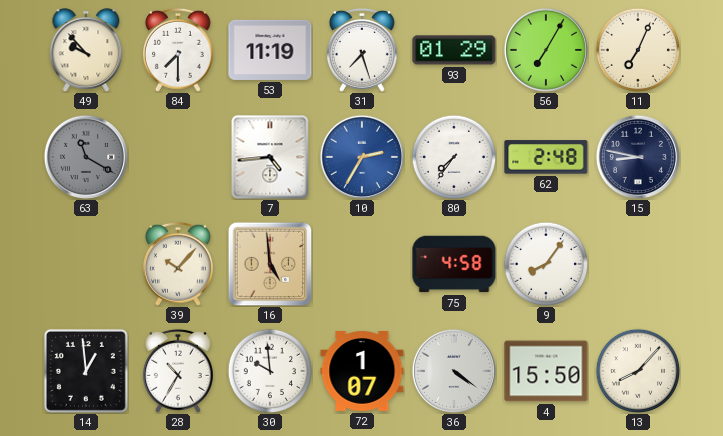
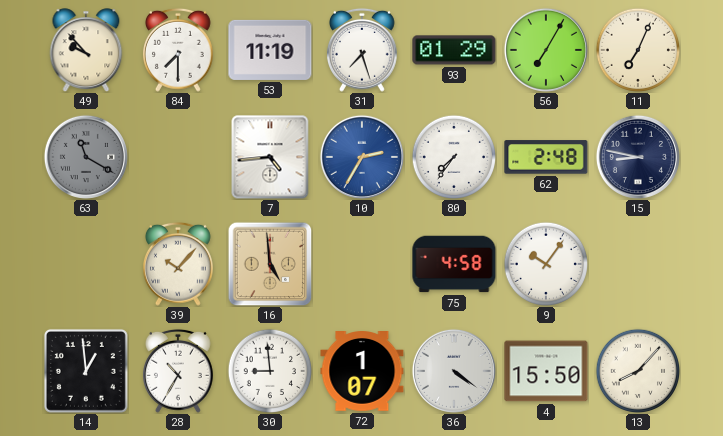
9: 8:06 -> 10:06
30: 9:59 -> 8:59
